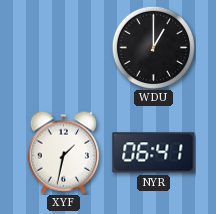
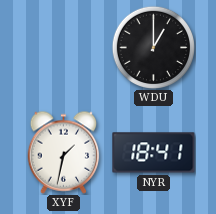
NYR: 06:41 -> 18:41
